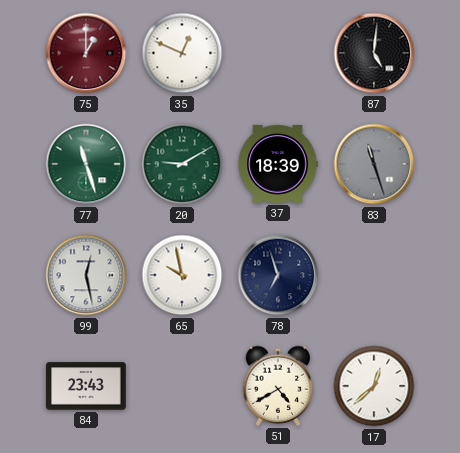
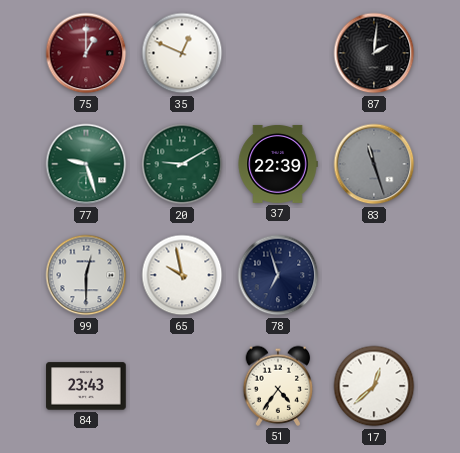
87: 5:01 -> 2:01
77: 11:27 -> 9:27
37: 18:39 -> 22:39
99: 12:28 -> 12:30
51: 4:40 -> 4:36
